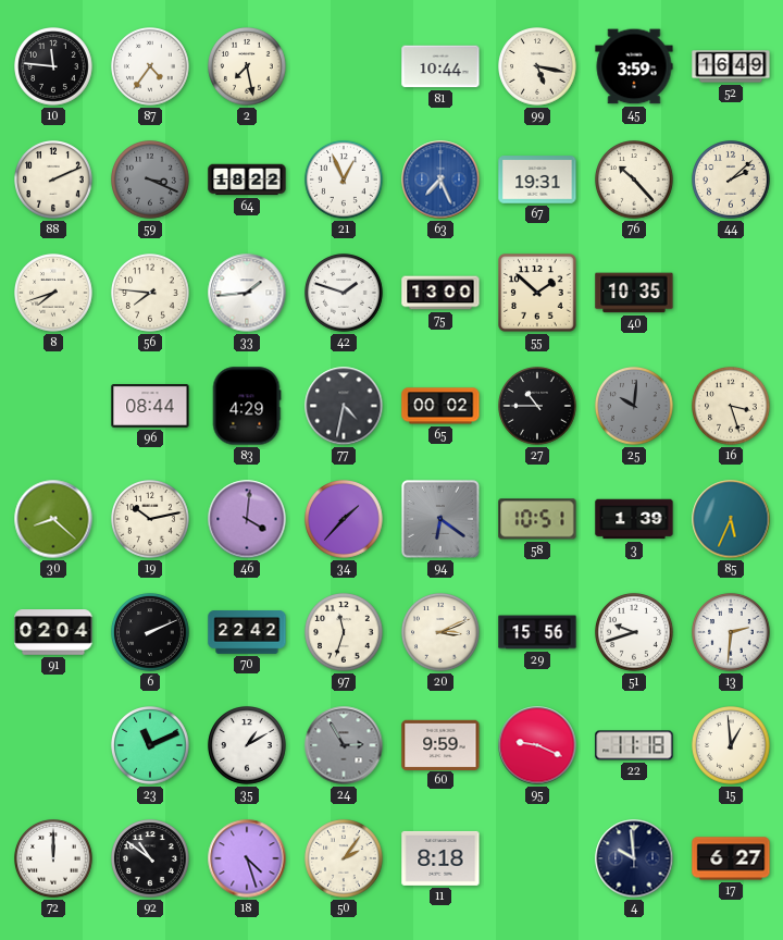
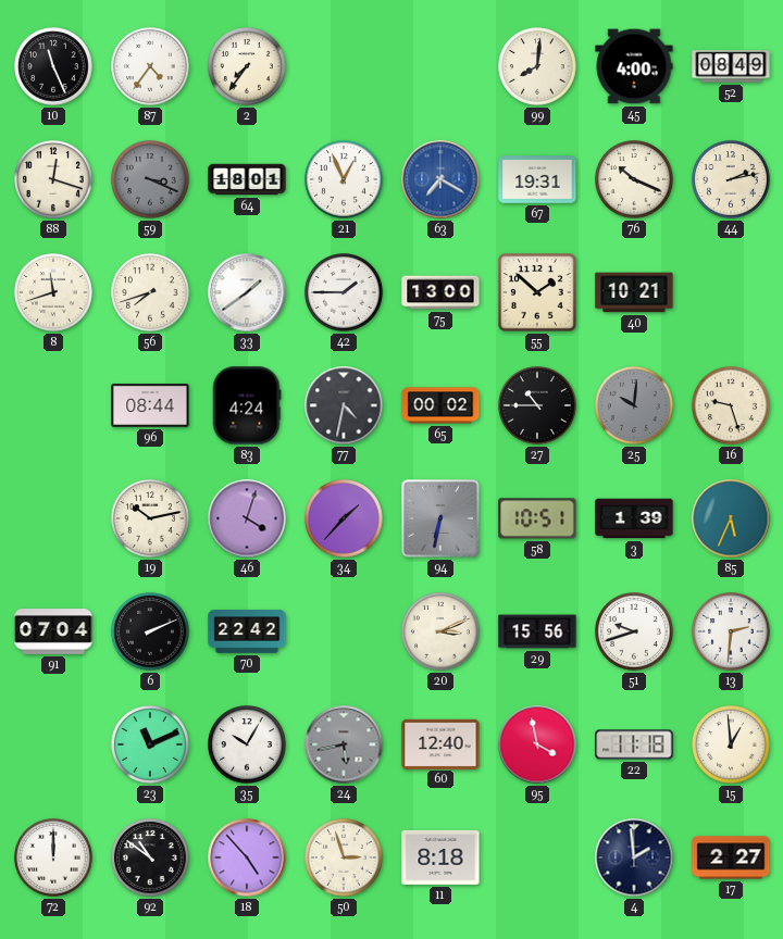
10: 11:46 -> 11:26
2: 7:28 -> 7:36
81: 10:44 -> none
99: 5:17 -> 8:01
45: 3:59 -> 4:00
52: 16:49 -> 08:49
88: 2:11 -> 12:18
64: 18:22 -> 18:01
63: 7:26 -> 7:20
76: 10:23 -> 10:19
44: 2:08 -> 2:13
8: 7:42 -> 11:42
56: 7:46 -> 7:42
33: 1:44 -> 1:39
42: 1:48 -> 1:45
40: 10:35 -> 10:21
83: 4:29 -> 4:24
16: 3:27 -> 9:27
30: 8:22 -> none
46: 4:01 -> 4:03
94: 6:21 -> 6:32
91: 02:04 -> 07:04
97: 11:33 -> none
35: 1:10 -> 10:05
24: 2:55 -> 5:43
60: 9:59 -> 12:40
95: 9:19 -> 3:58
18: 4:27 -> 4:53
50: 2:06 -> 2:57
4: 9:59 -> 1:59
17: 6:27 -> 2:27
